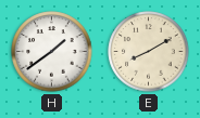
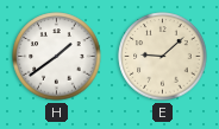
E: 8:10 -> 9:08
